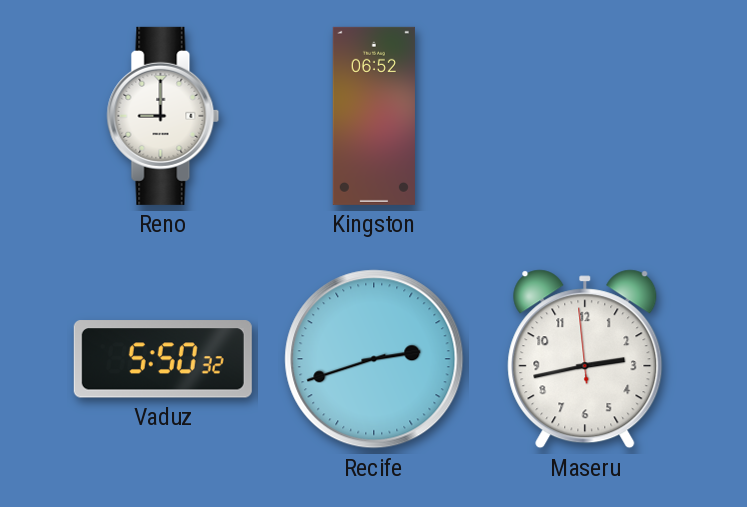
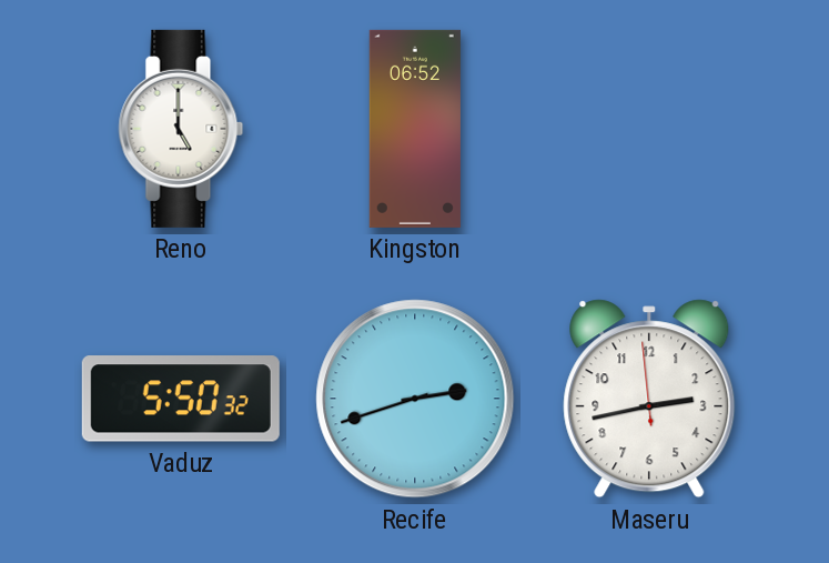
Reno: 9:00 -> 5:00
